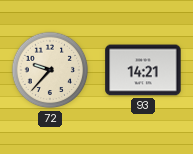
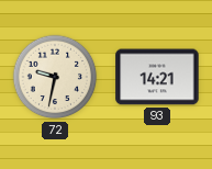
72: 9:37 -> 9:32
